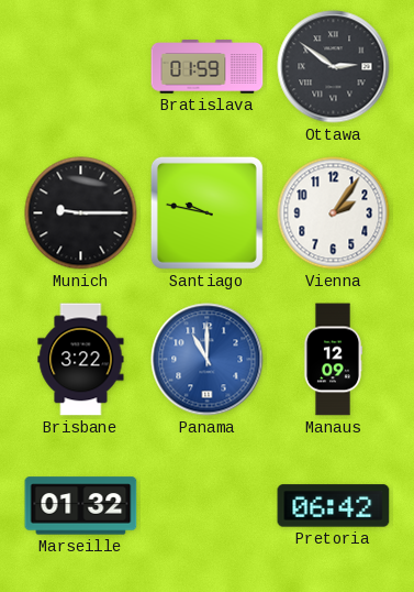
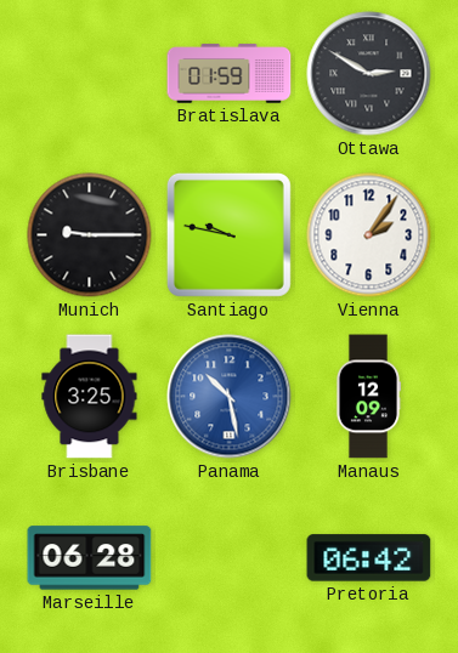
Ottawa: 2:51 -> 2:50
Brisbane: 3:22 -> 3:25
Panama: 11:00 -> 10:28
Marseille: 01:32 -> 06:28
